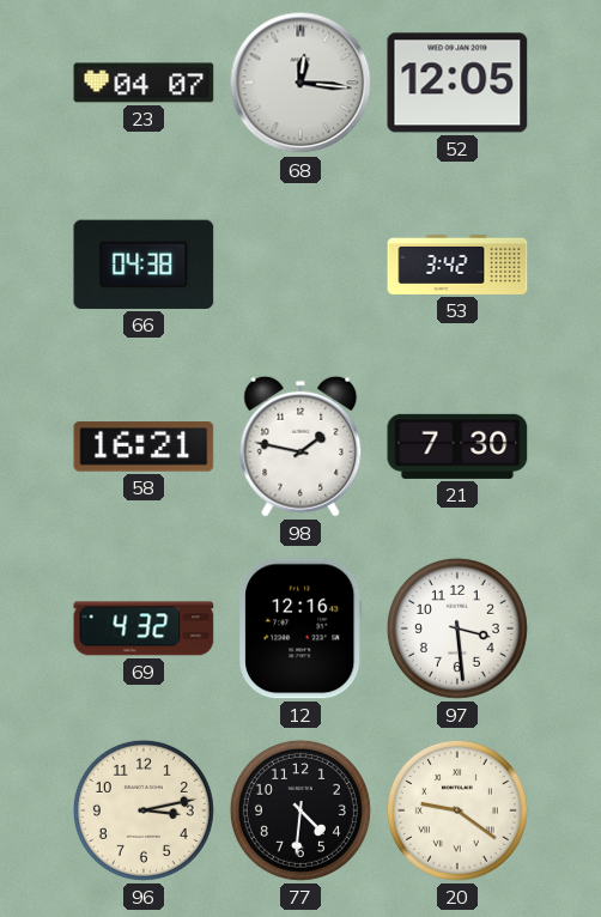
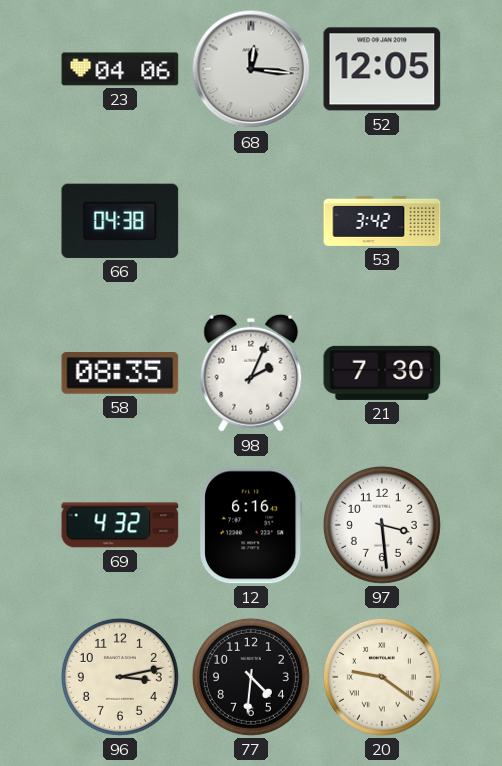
23: 04:07 -> 04:06
58: 16:21 -> 08:35
98: 1:47 -> 2:04
12: 12:16 -> 6:16
